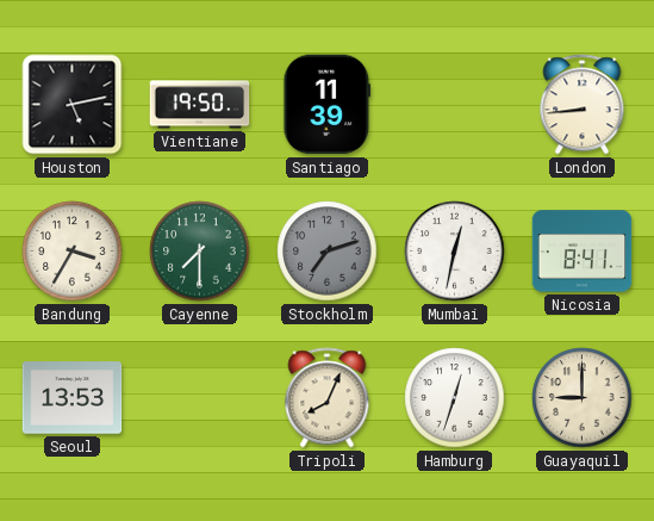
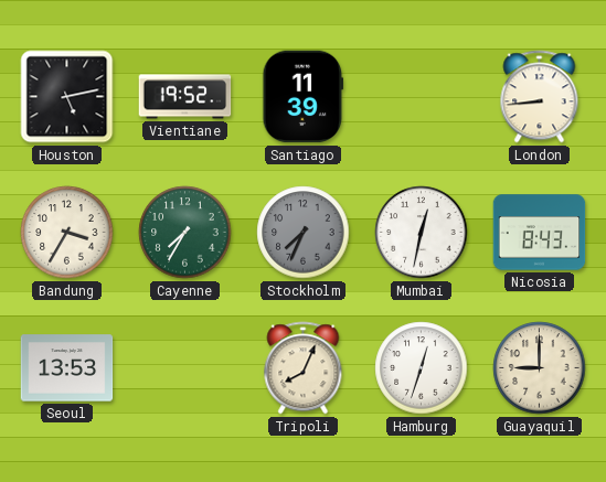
Vientiane: 19:50 -> 19:52
Cayenne: 7:30 -> 7:35
Stockholm: 7:12 -> 7:34
Nicosia: 8:41 -> 8:43
